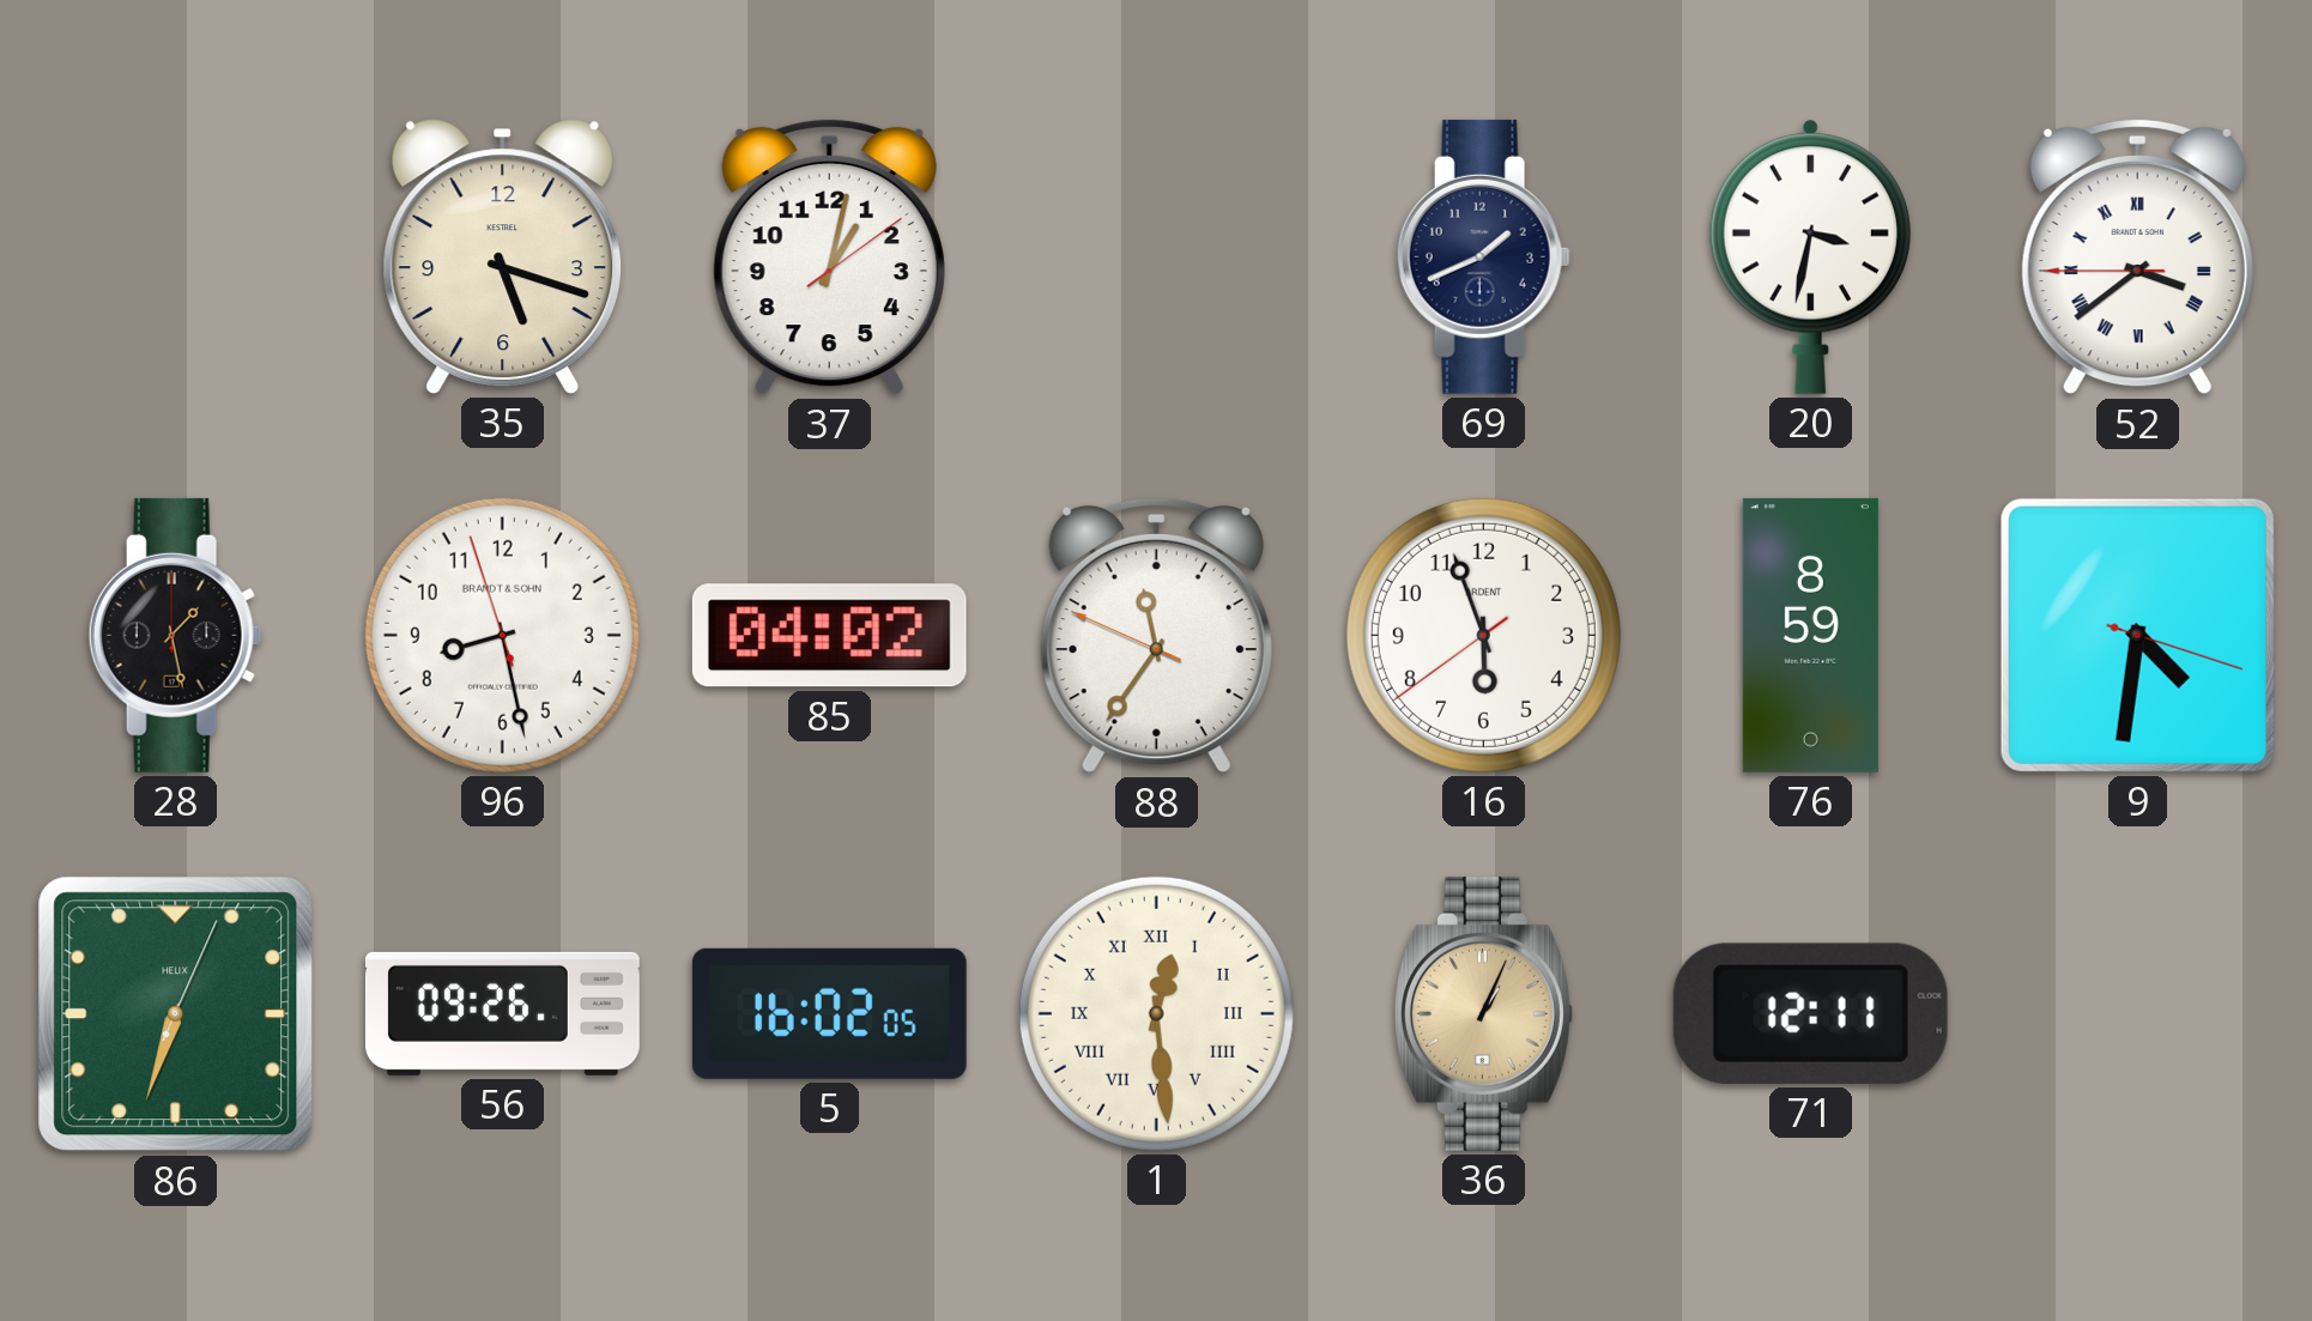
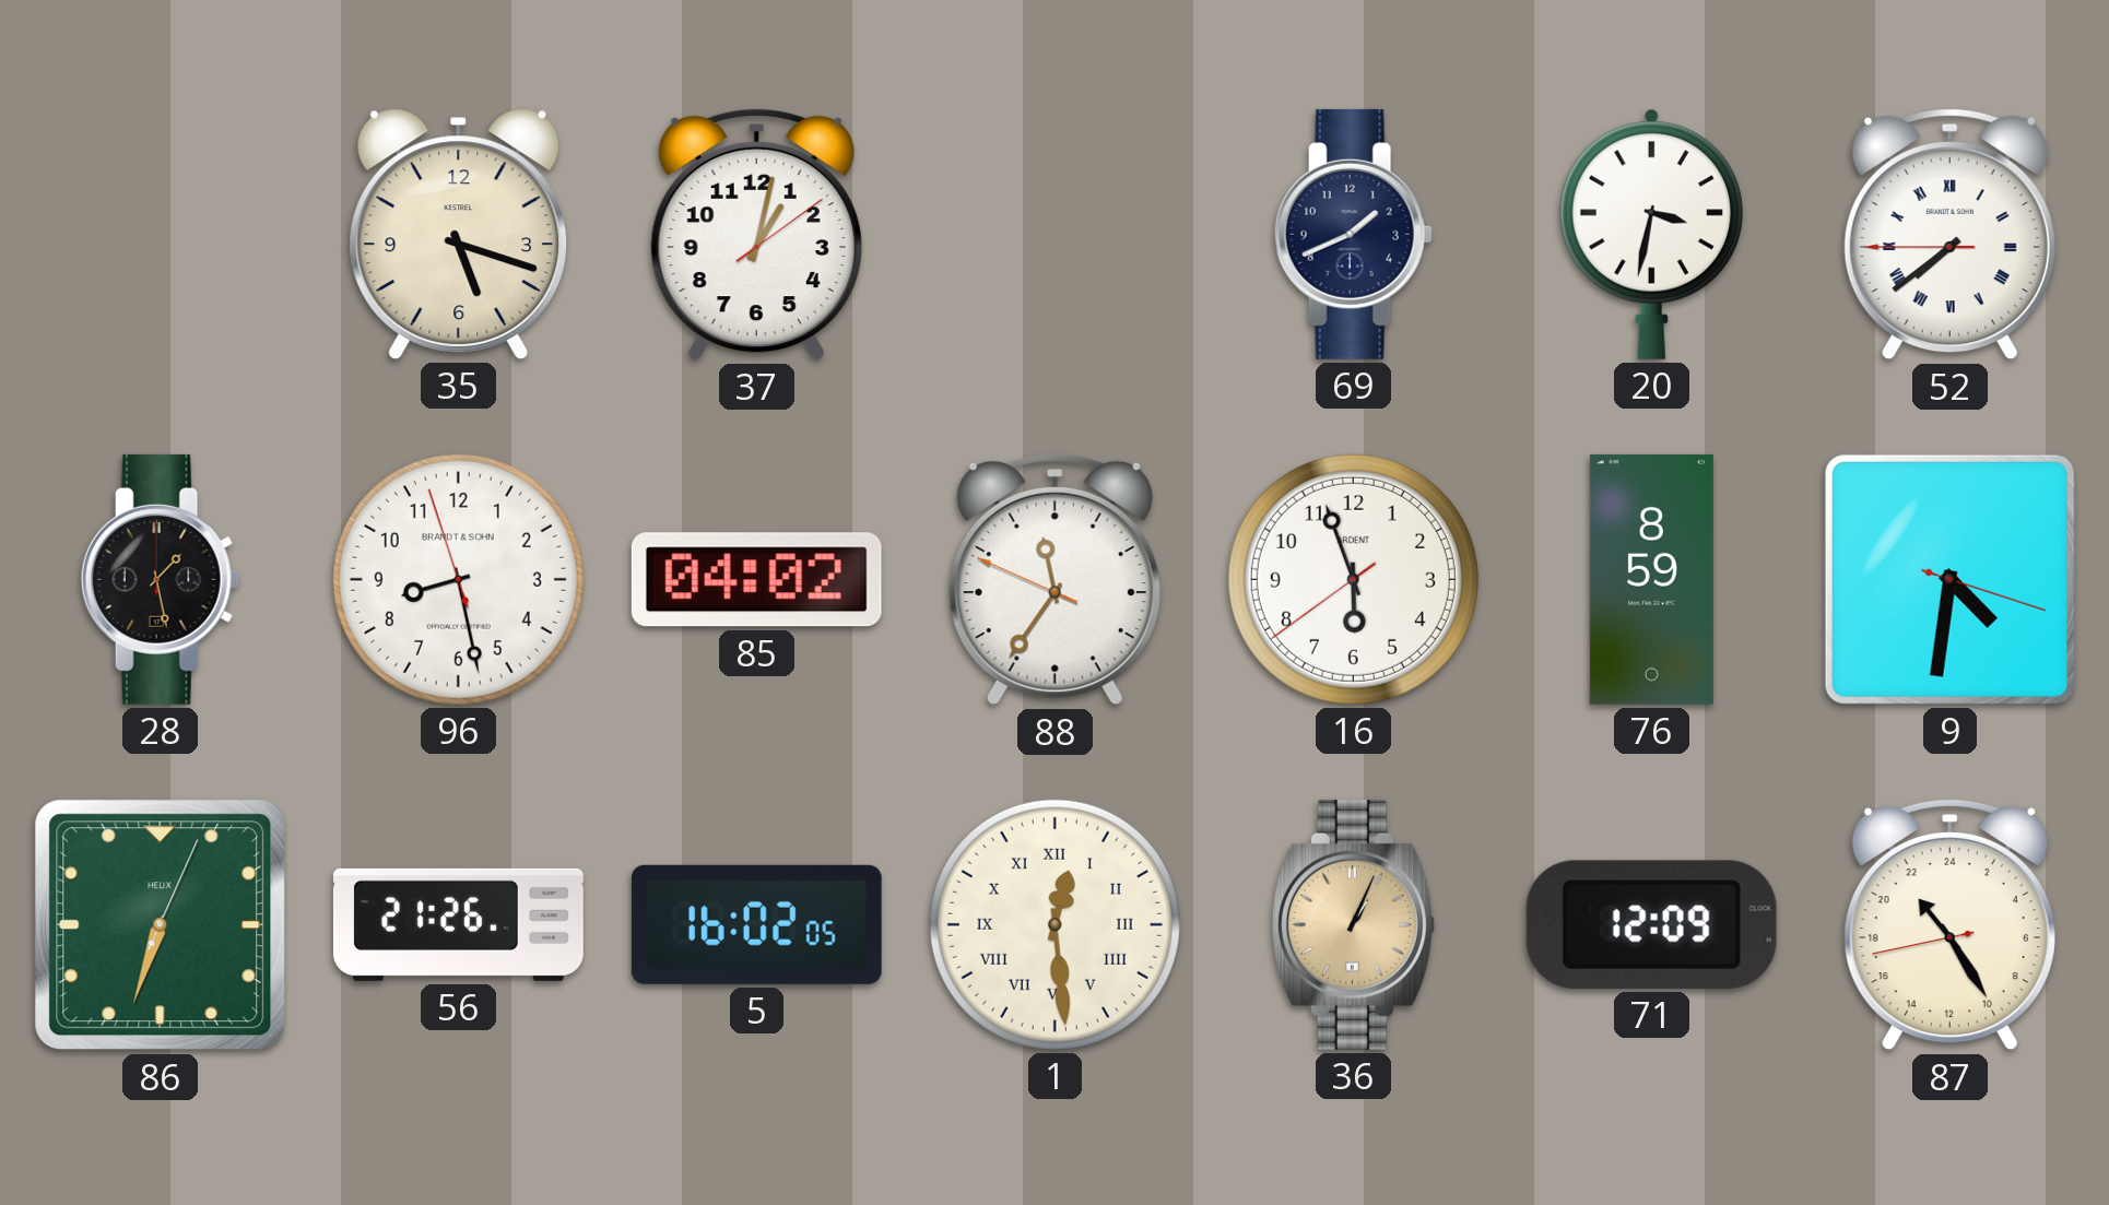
52: 3:38 -> 7:38
56: 09:26 -> 21:26
71: 12:11 -> 12:09
87: none -> 21:24
